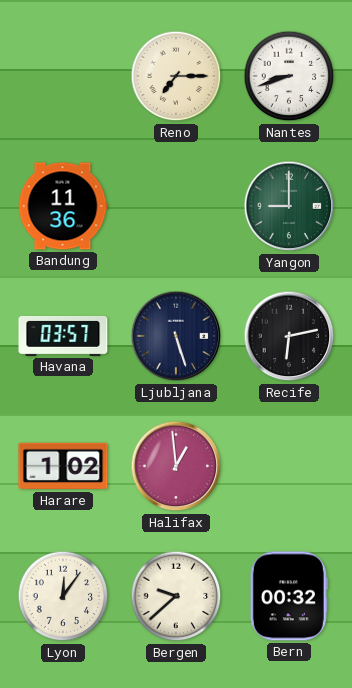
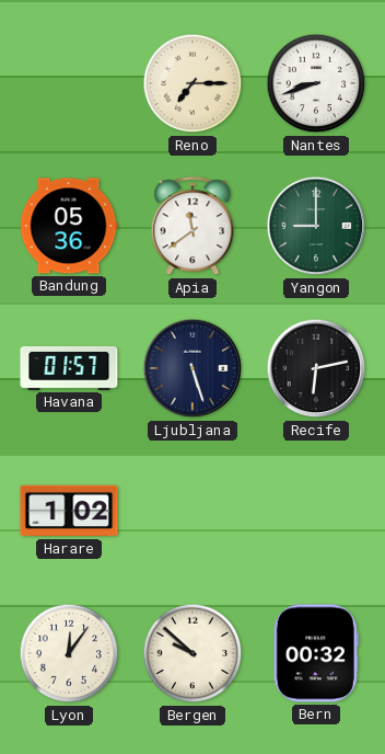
Bandung: 11:36 -> 05:36
Apia: none -> 11:39
Havana: 03:57 -> 01:57
Halifax: 12:59 -> none
Bergen: 9:38 -> 9:52
